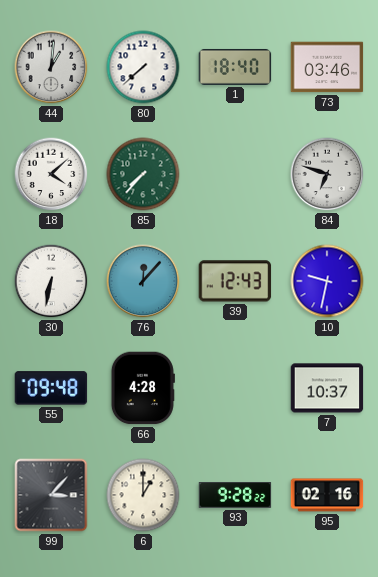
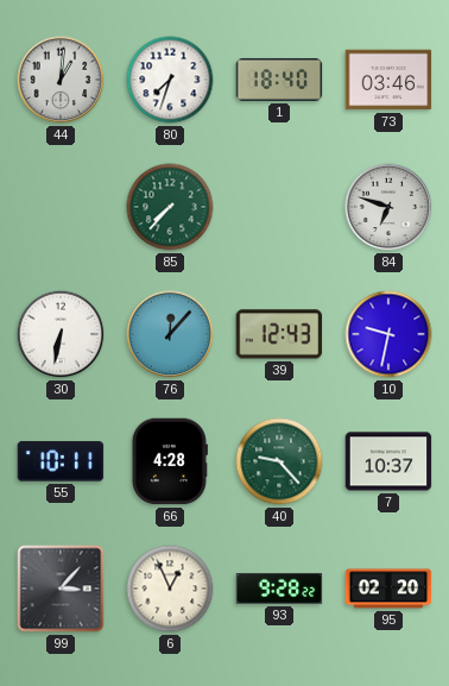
80: 7:38 -> 7:33
18: 4:08 -> none
55: 09:48 -> 10:11
40: none -> 9:23
6: 1:00 -> 12:56
95: 02:16 -> 02:20
